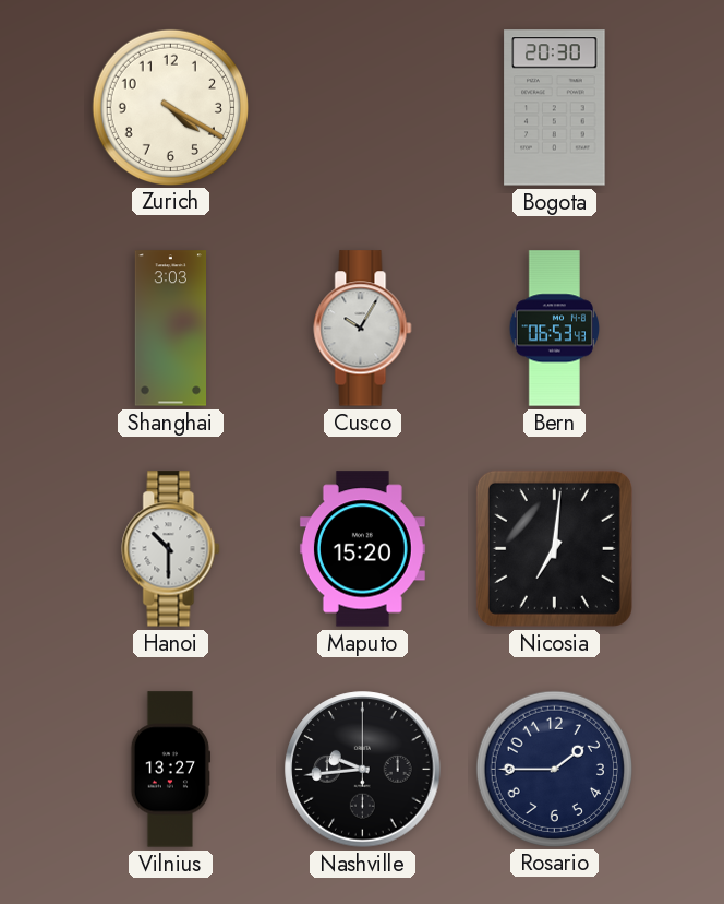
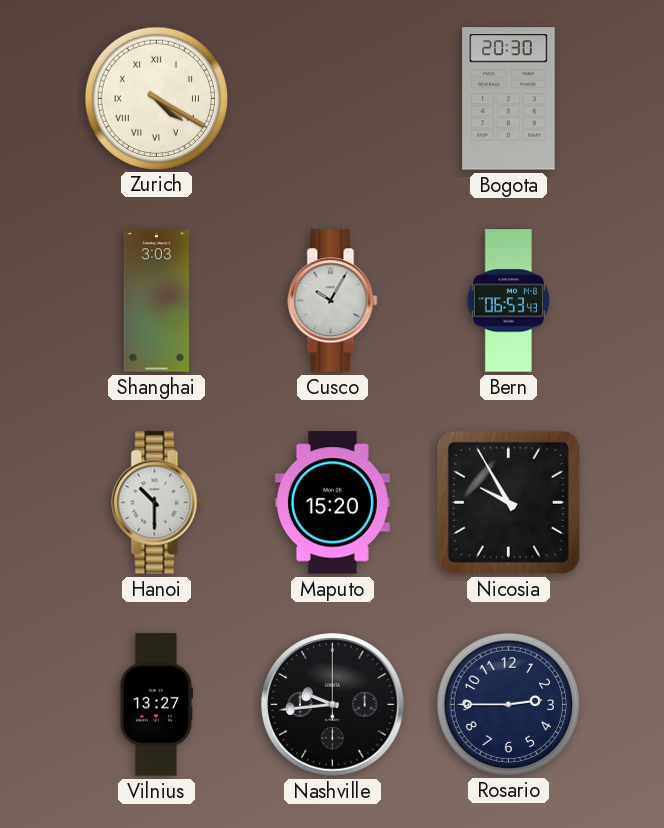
Zurich numerals: Arabic -> Roman
Nicosia: 7:01 -> 9:55
Rosario: 1:45 -> 2:45
